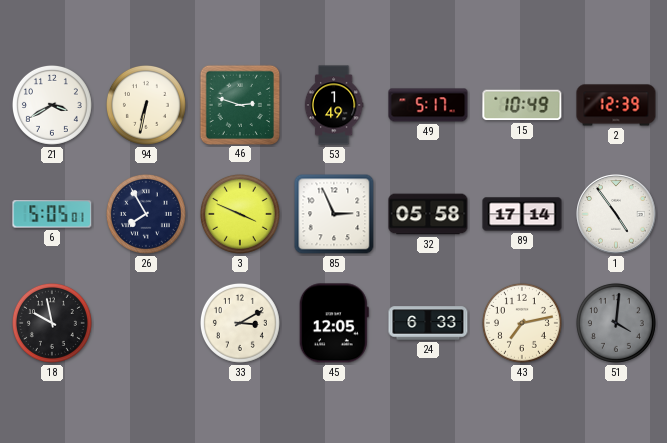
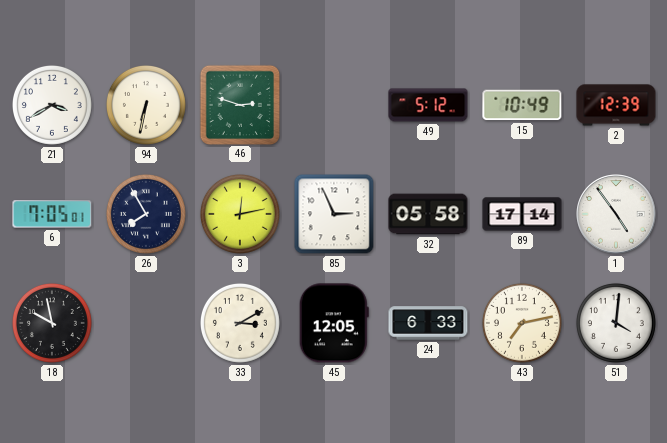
53: 1:49 -> none
49: 5:17 -> 5:12
6: 5:05 -> 7:05
3: 3:49 -> 12:13
51 dial: grey -> white
